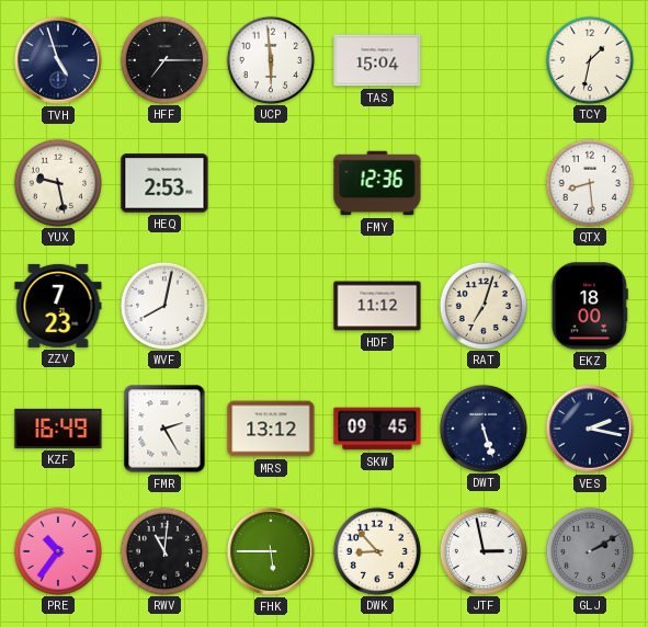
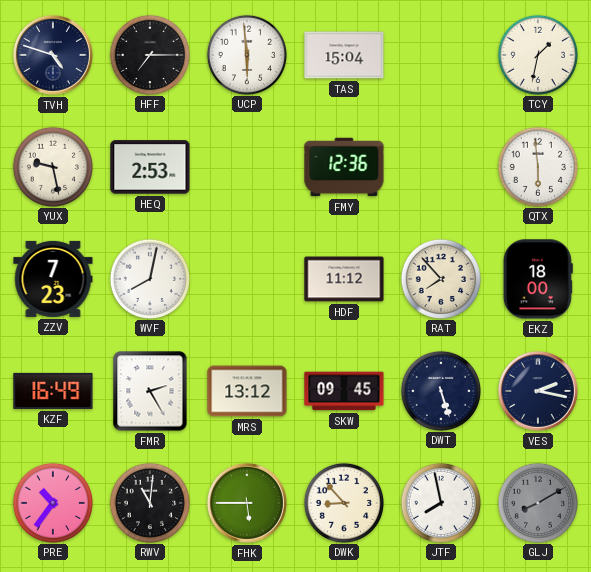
TVH: 4:57 -> 4:48
QTX: 8:29 -> 5:59
RAT: 7:03 -> 7:53
JTF: 2:58 -> 7:58
GLJ: 2:10 -> 8:10
